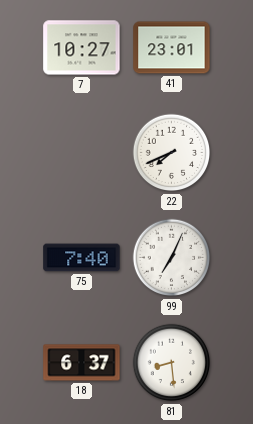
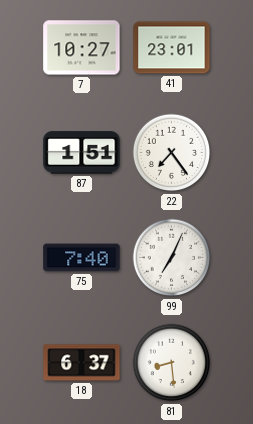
87: none -> 1:51
22: 7:41 -> 7:24
